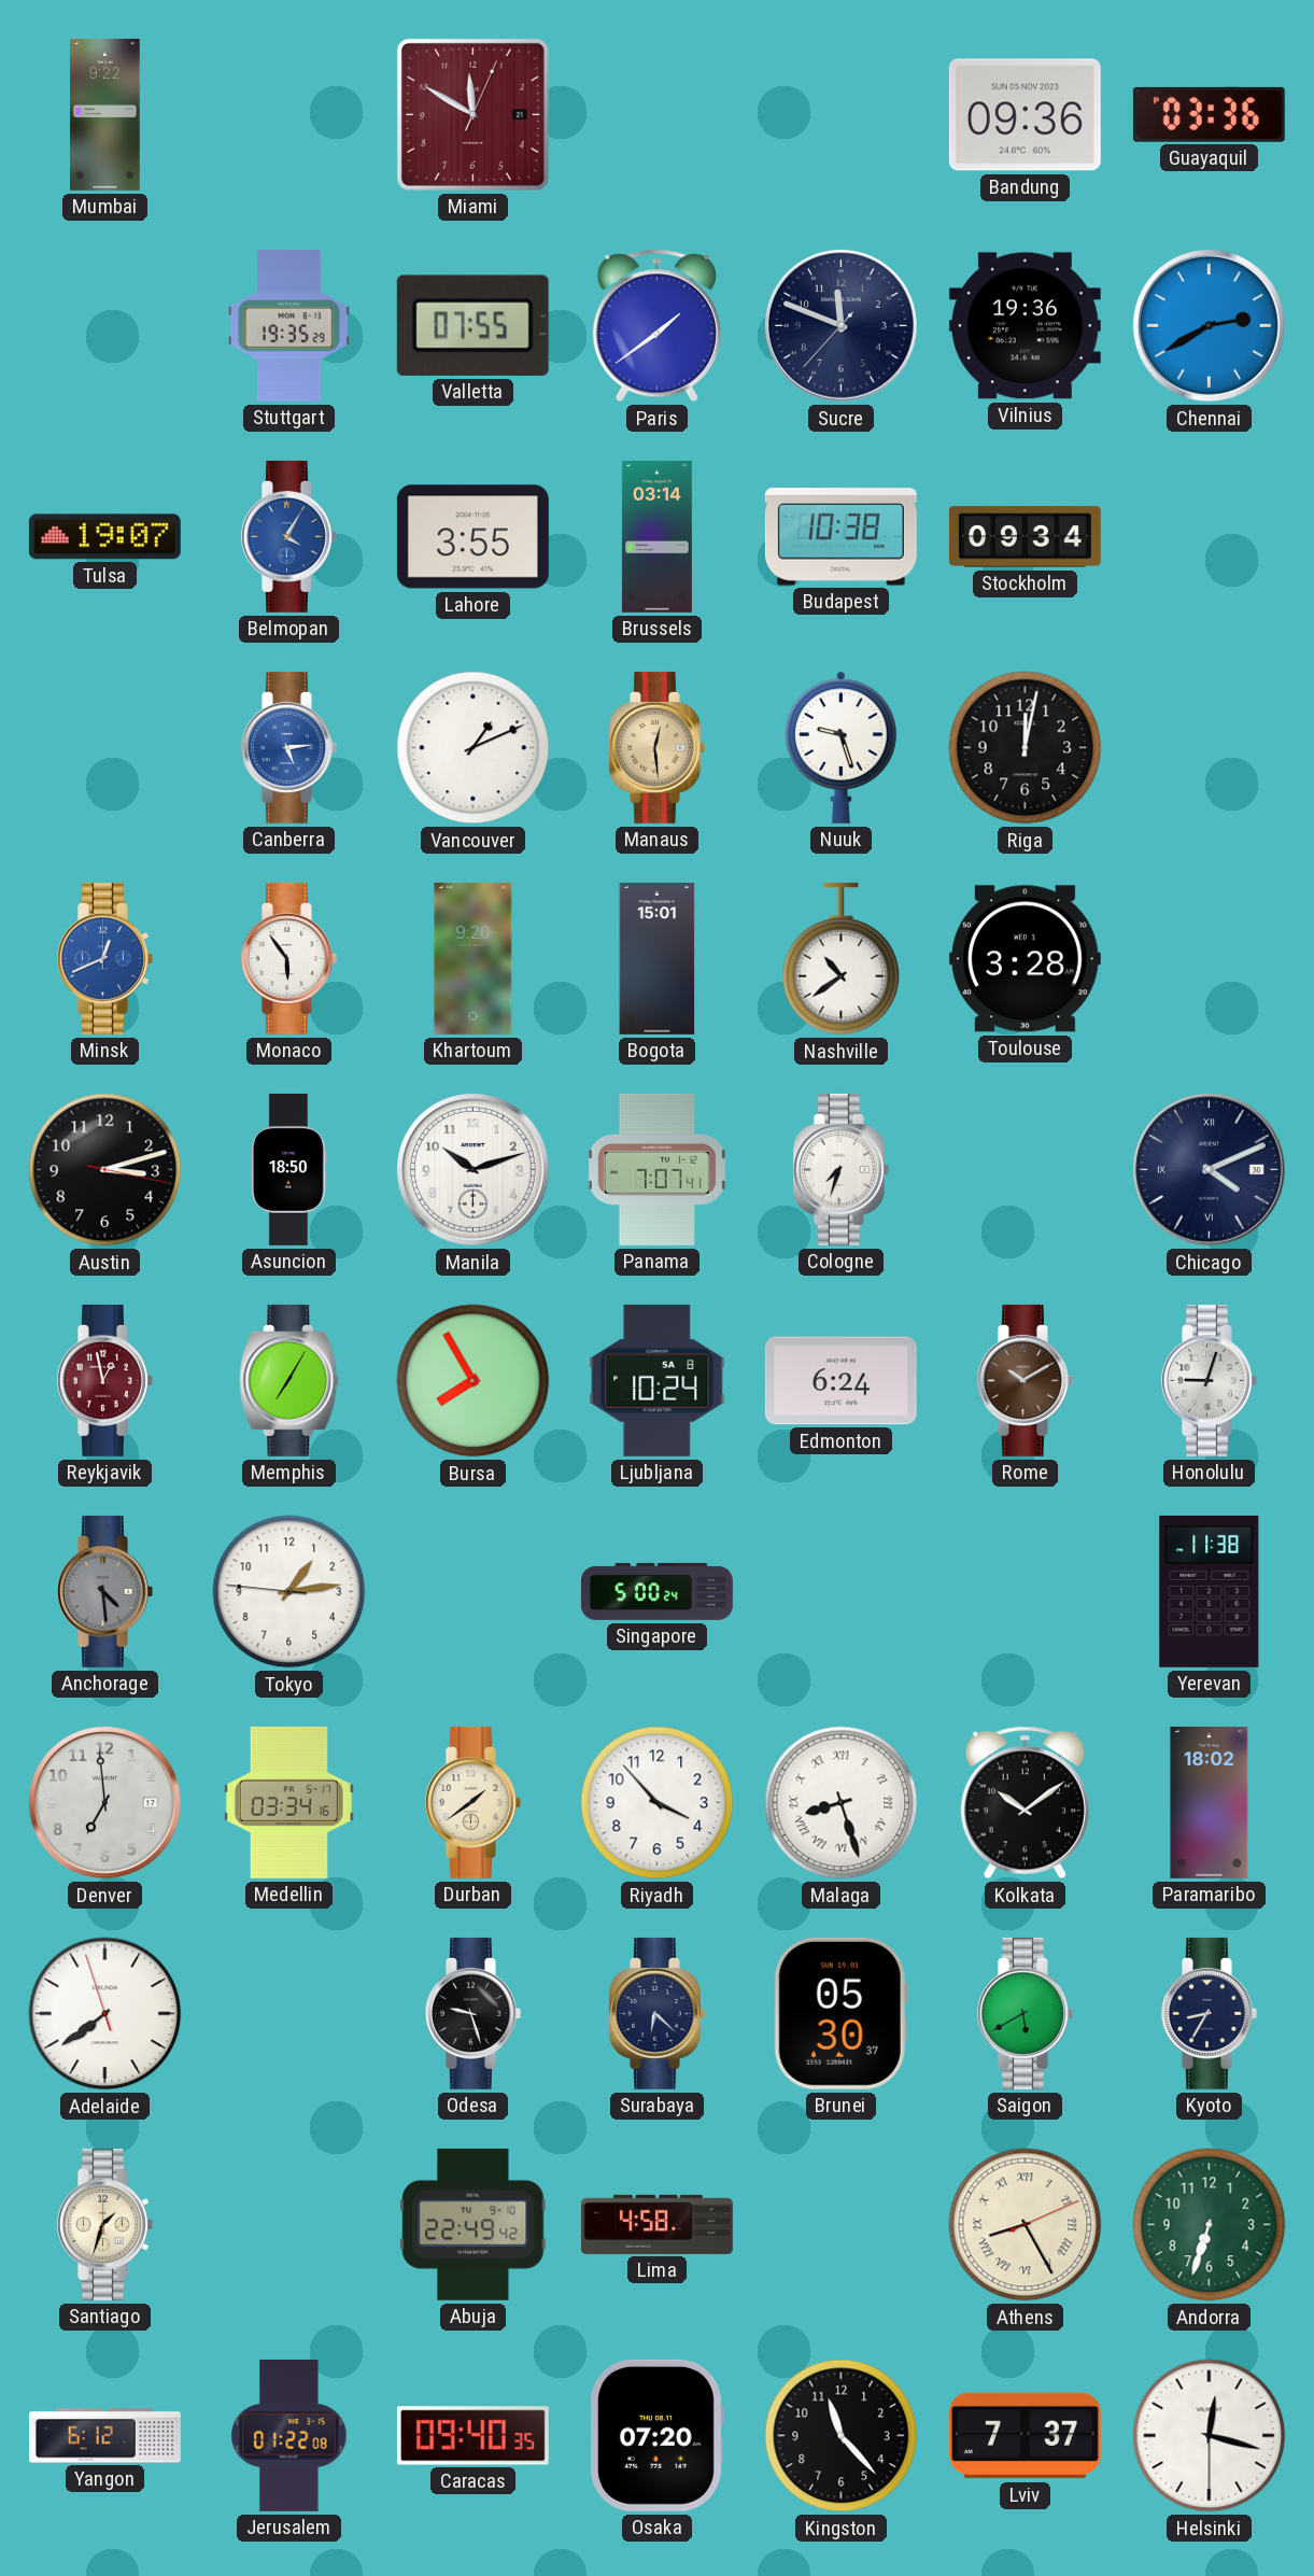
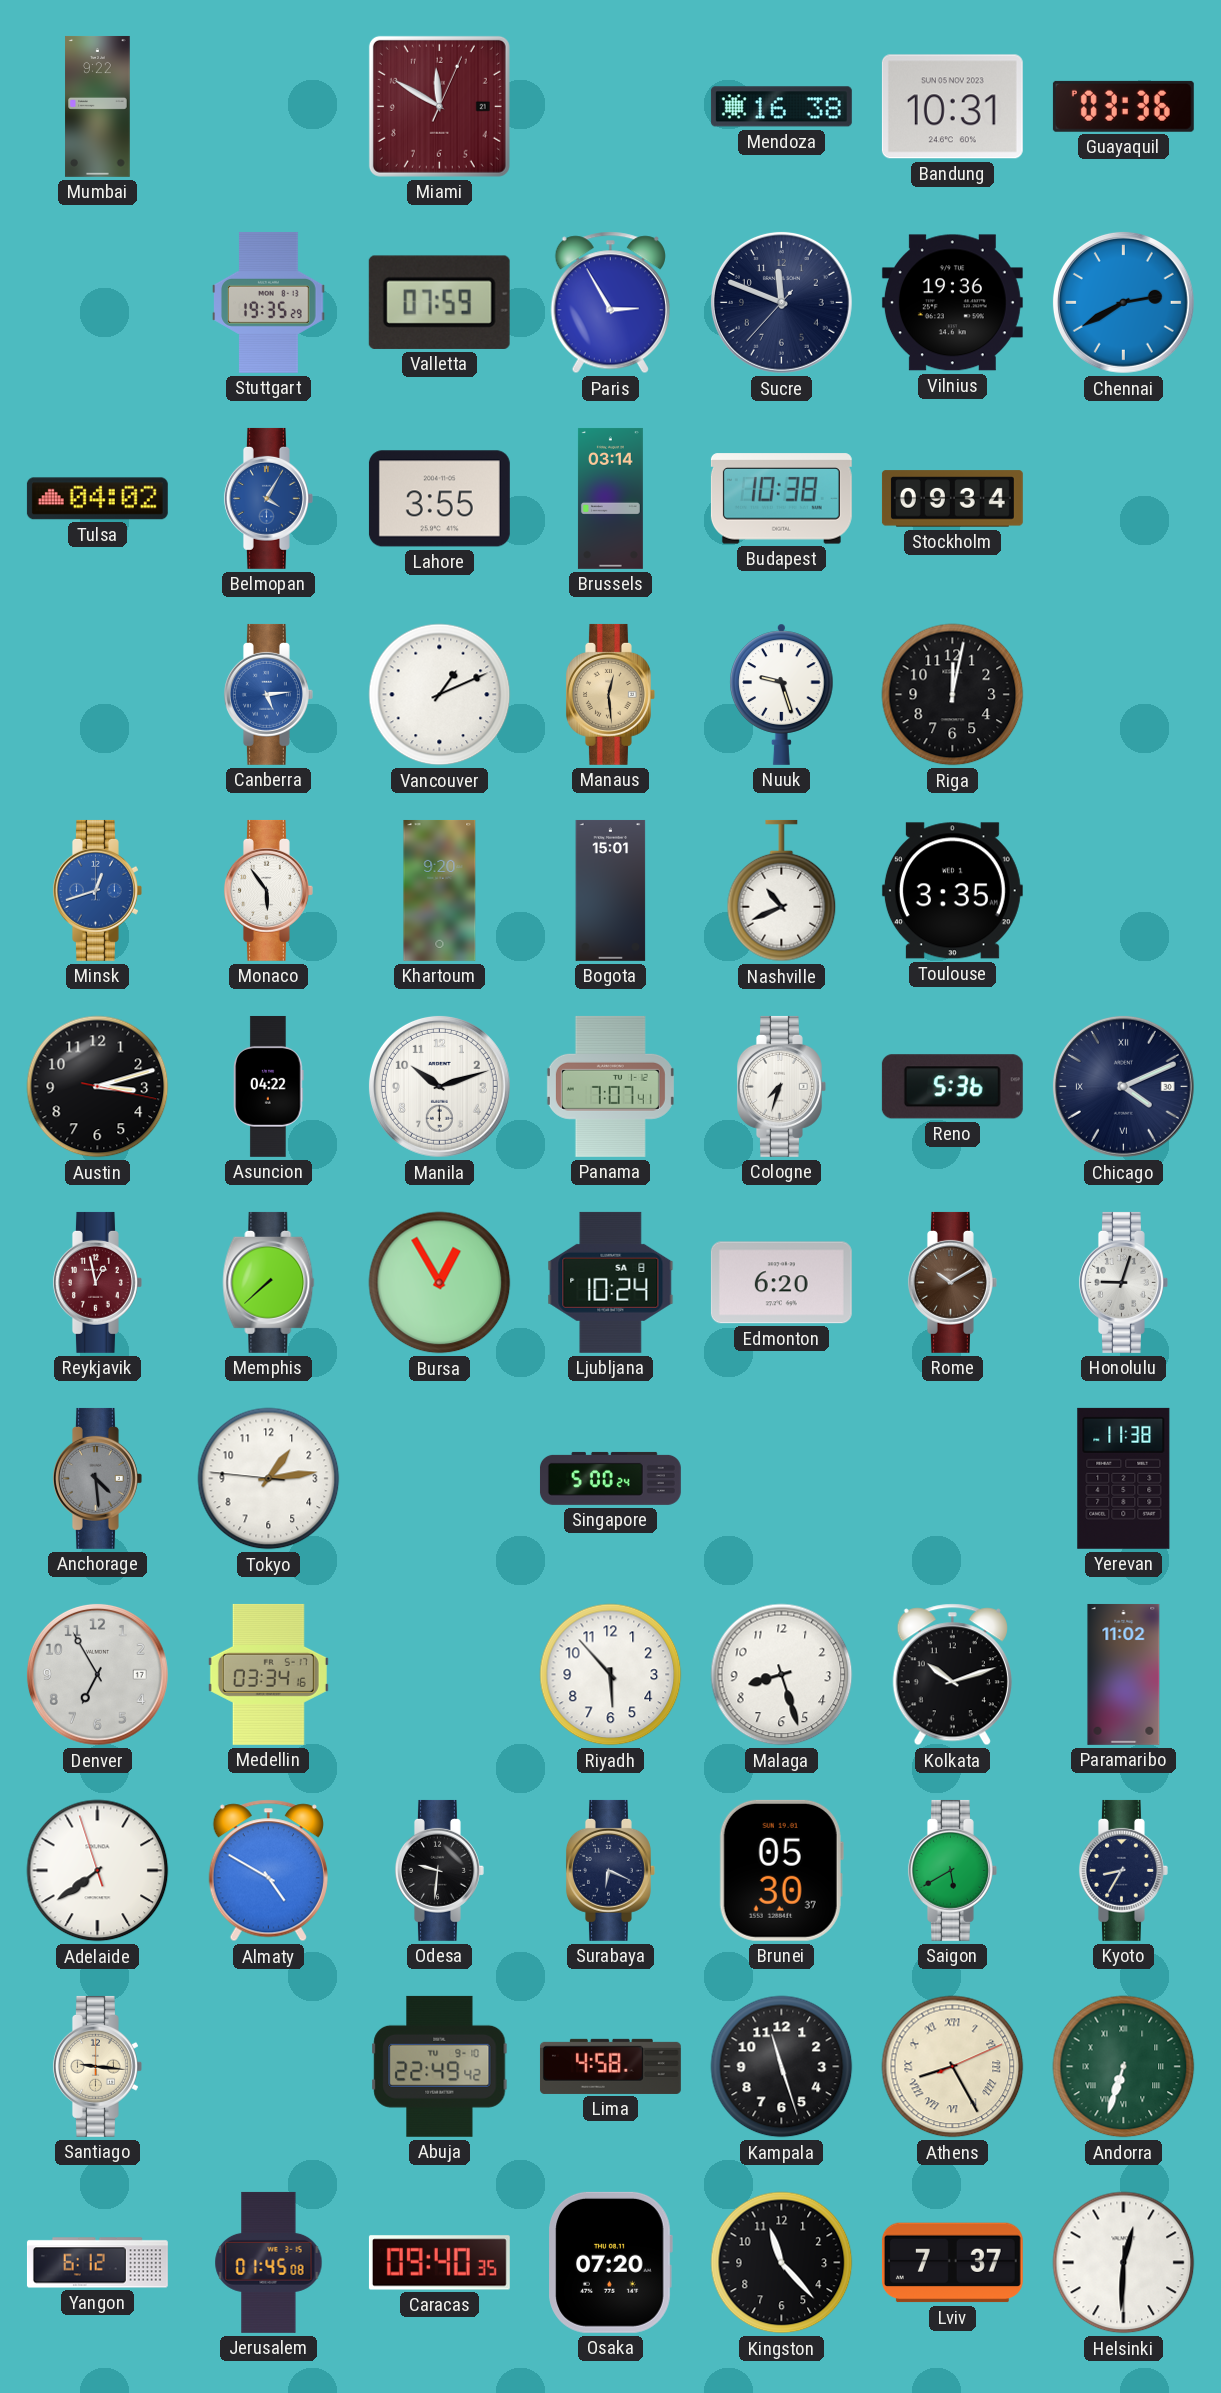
Mendoza: none -> 16:38
Bandung: 09:36 -> 10:31
Valletta: 07:55 -> 07:59
Paris: 1:39 -> 2:55
Tulsa: 19:07 -> 04:02
Minsk: 12:41 -> 12:42
Nashville: 10:39 -> 10:41
Toulouse: 3:28 -> 3:35
Asuncion: 18:50 -> 04:22
Reno: none -> 5:36
Memphis: 7:05 -> 7:38
Bursa: 7:55 -> 12:55
Edmonton: 6:24 -> 6:20
Denver: 6:59 -> 6:55
Durban: 1:39 -> none
Riyadh: 3:53 -> 5:53
Malaga numerals: Roman -> Arabic
Kolkata: 10:09 -> 10:12
Paramaribo: 18:02 -> 11:02
Almaty: none -> 4:50
Odesa: 9:27 -> 9:31
Surabaya: 6:22 -> 6:19
Santiago: 1:33 -> 9:16
Kampala: none -> 11:27
Andorra numerals: Arabic -> Roman
Jerusalem: 01:22 -> 01:45
Helsinki: 12:17 -> 12:30
